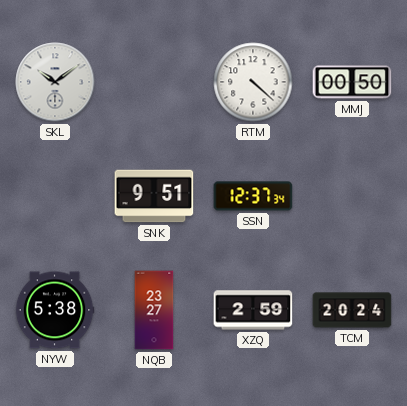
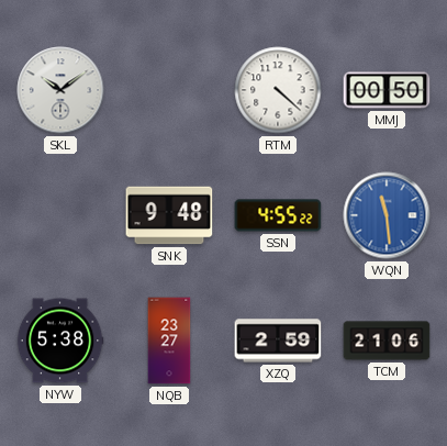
SNK: 9:51 -> 9:48
SSN: 12:37 -> 4:55
WQN: none -> 11:29
TCM: 20:24 -> 21:06
